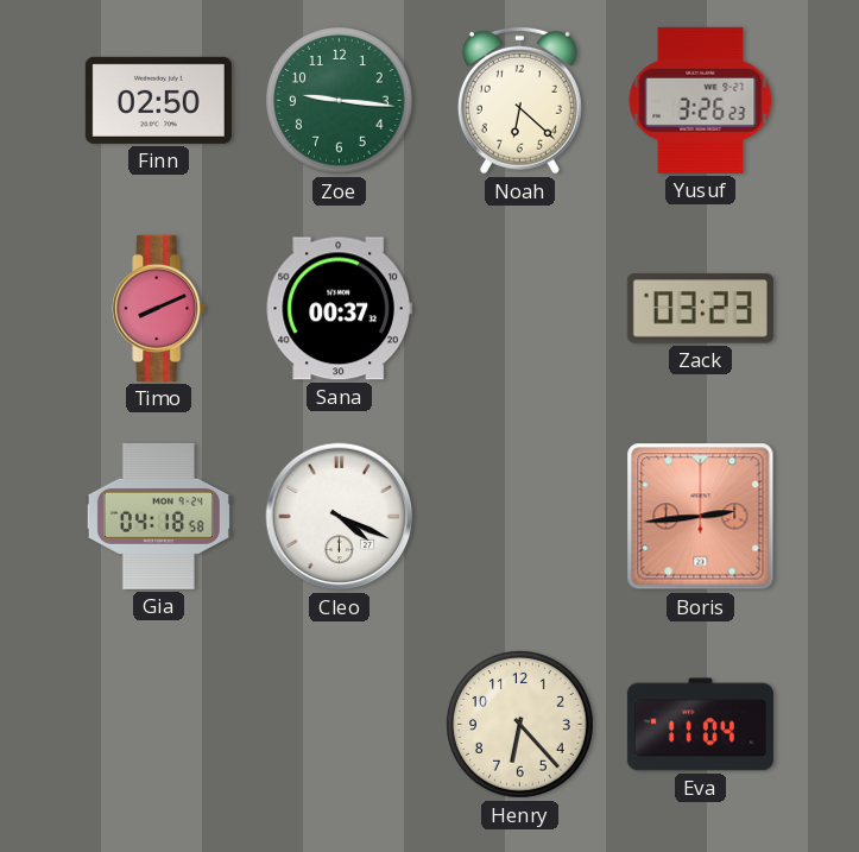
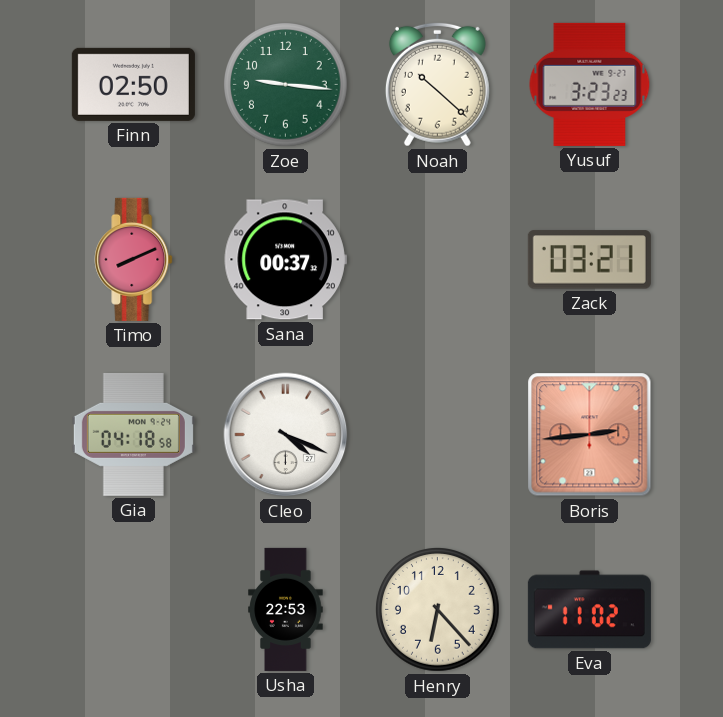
Noah: 6:22 -> 10:22
Yusuf: 3:26 -> 3:23
Zack: 03:23 -> 03:21
Usha: none -> 22:53
Eva: 11:04 -> 11:02
